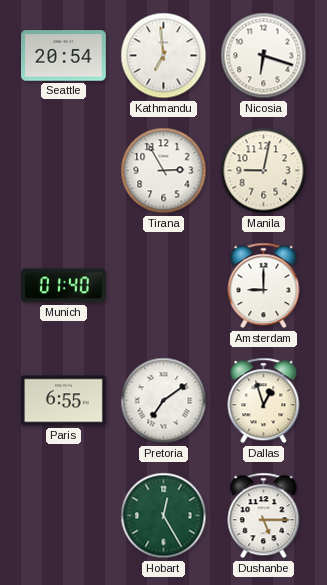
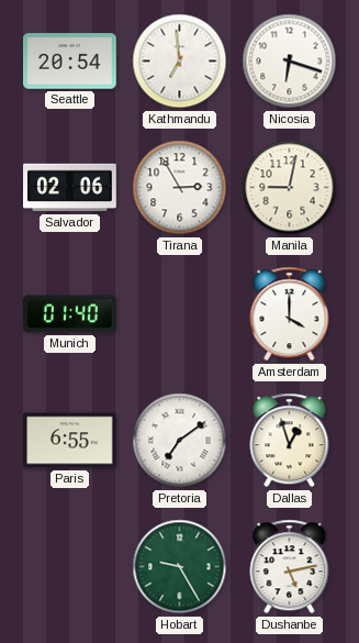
Salvador: none -> 02:06
Amsterdam: 9:00 -> 4:00
Hobart: 12:25 -> 9:25
Dushanbe: 5:15 -> 5:13
